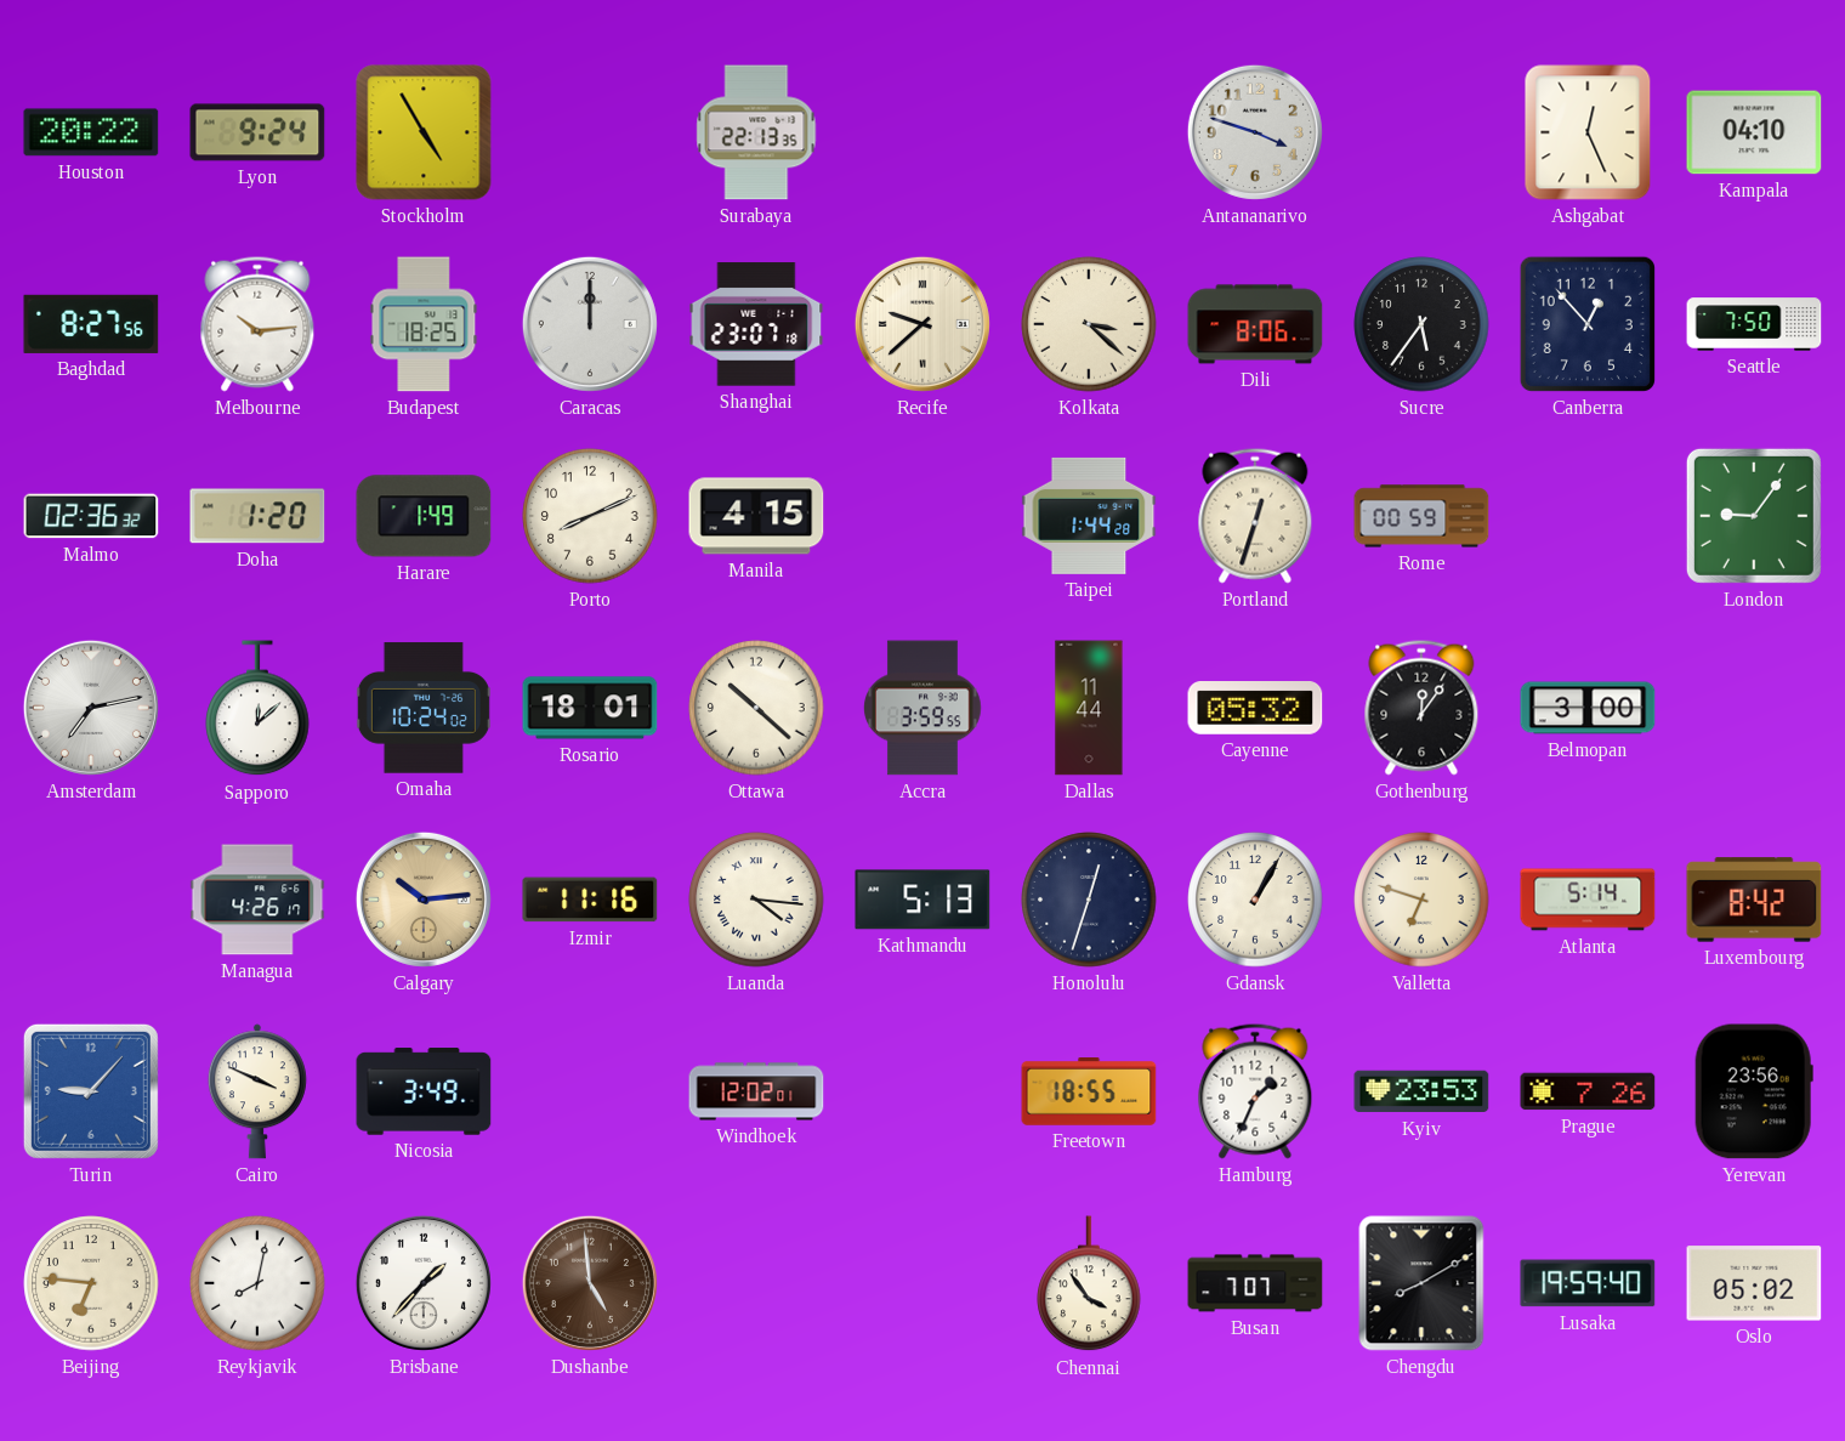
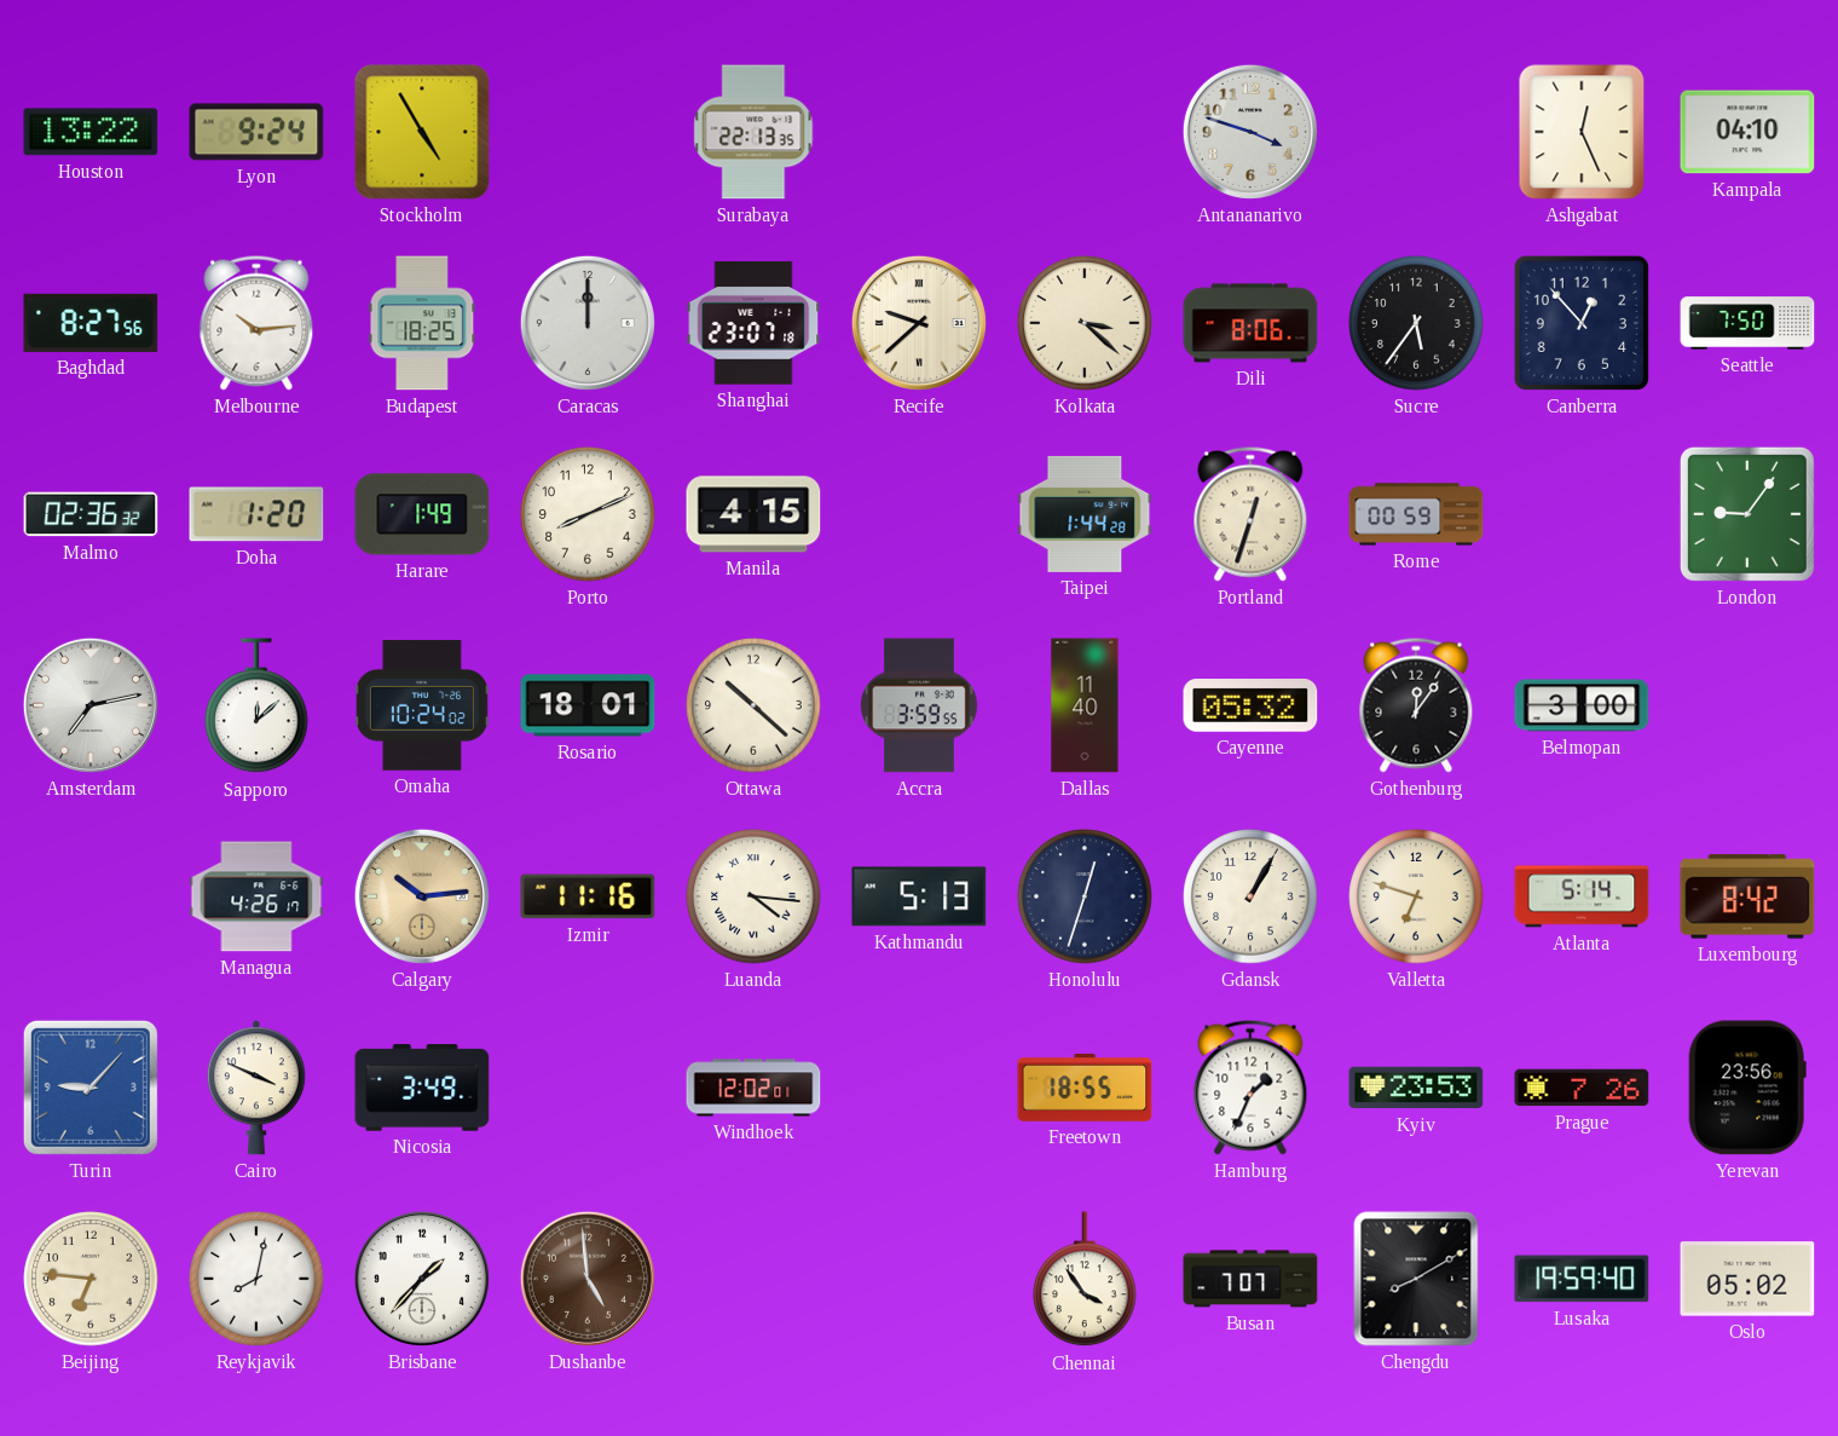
Houston: 20:22 -> 13:22
Dallas: 11:44 -> 11:40
